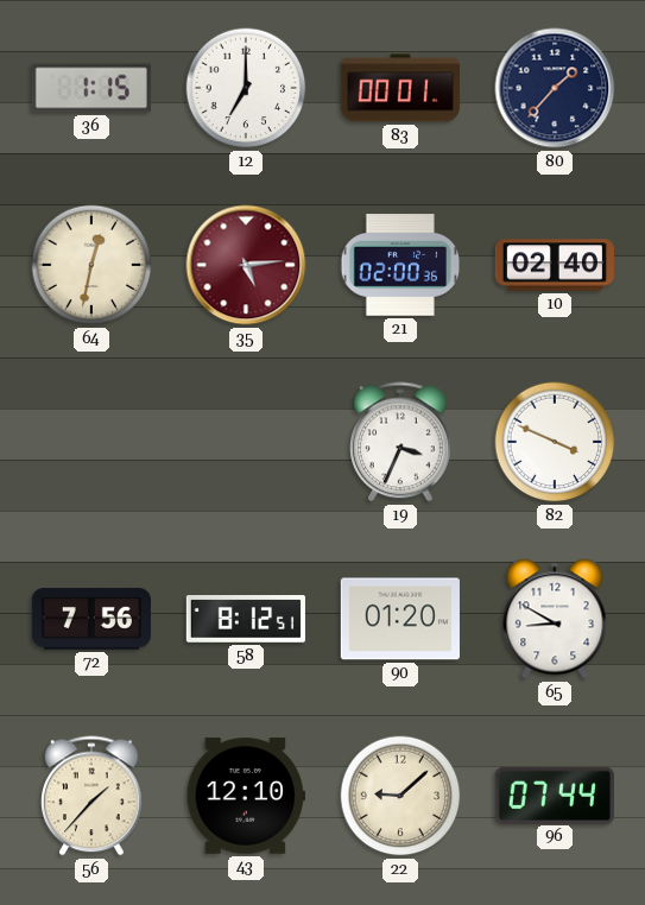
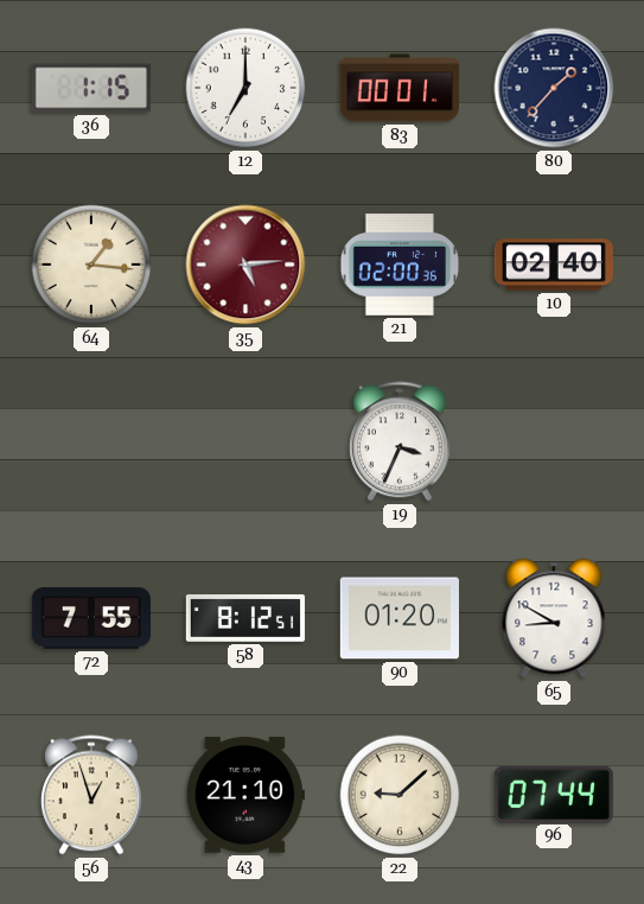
64: 12:32 -> 1:16
82: 3:49 -> none
72: 7:56 -> 7:55
56: 1:37 -> 12:57
43: 12:10 -> 21:10
